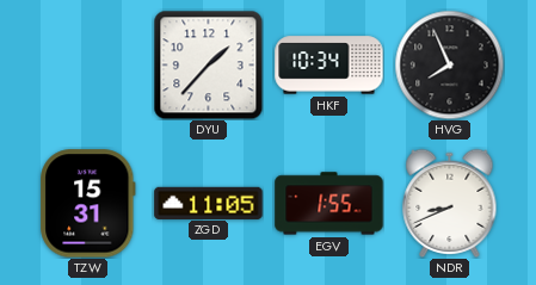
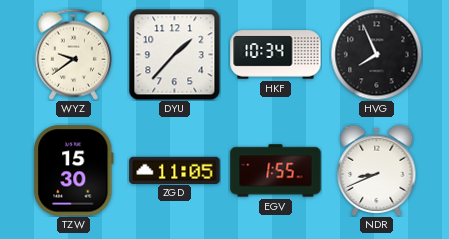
WYZ: none -> 9:39
TZW: 15:31 -> 15:30
